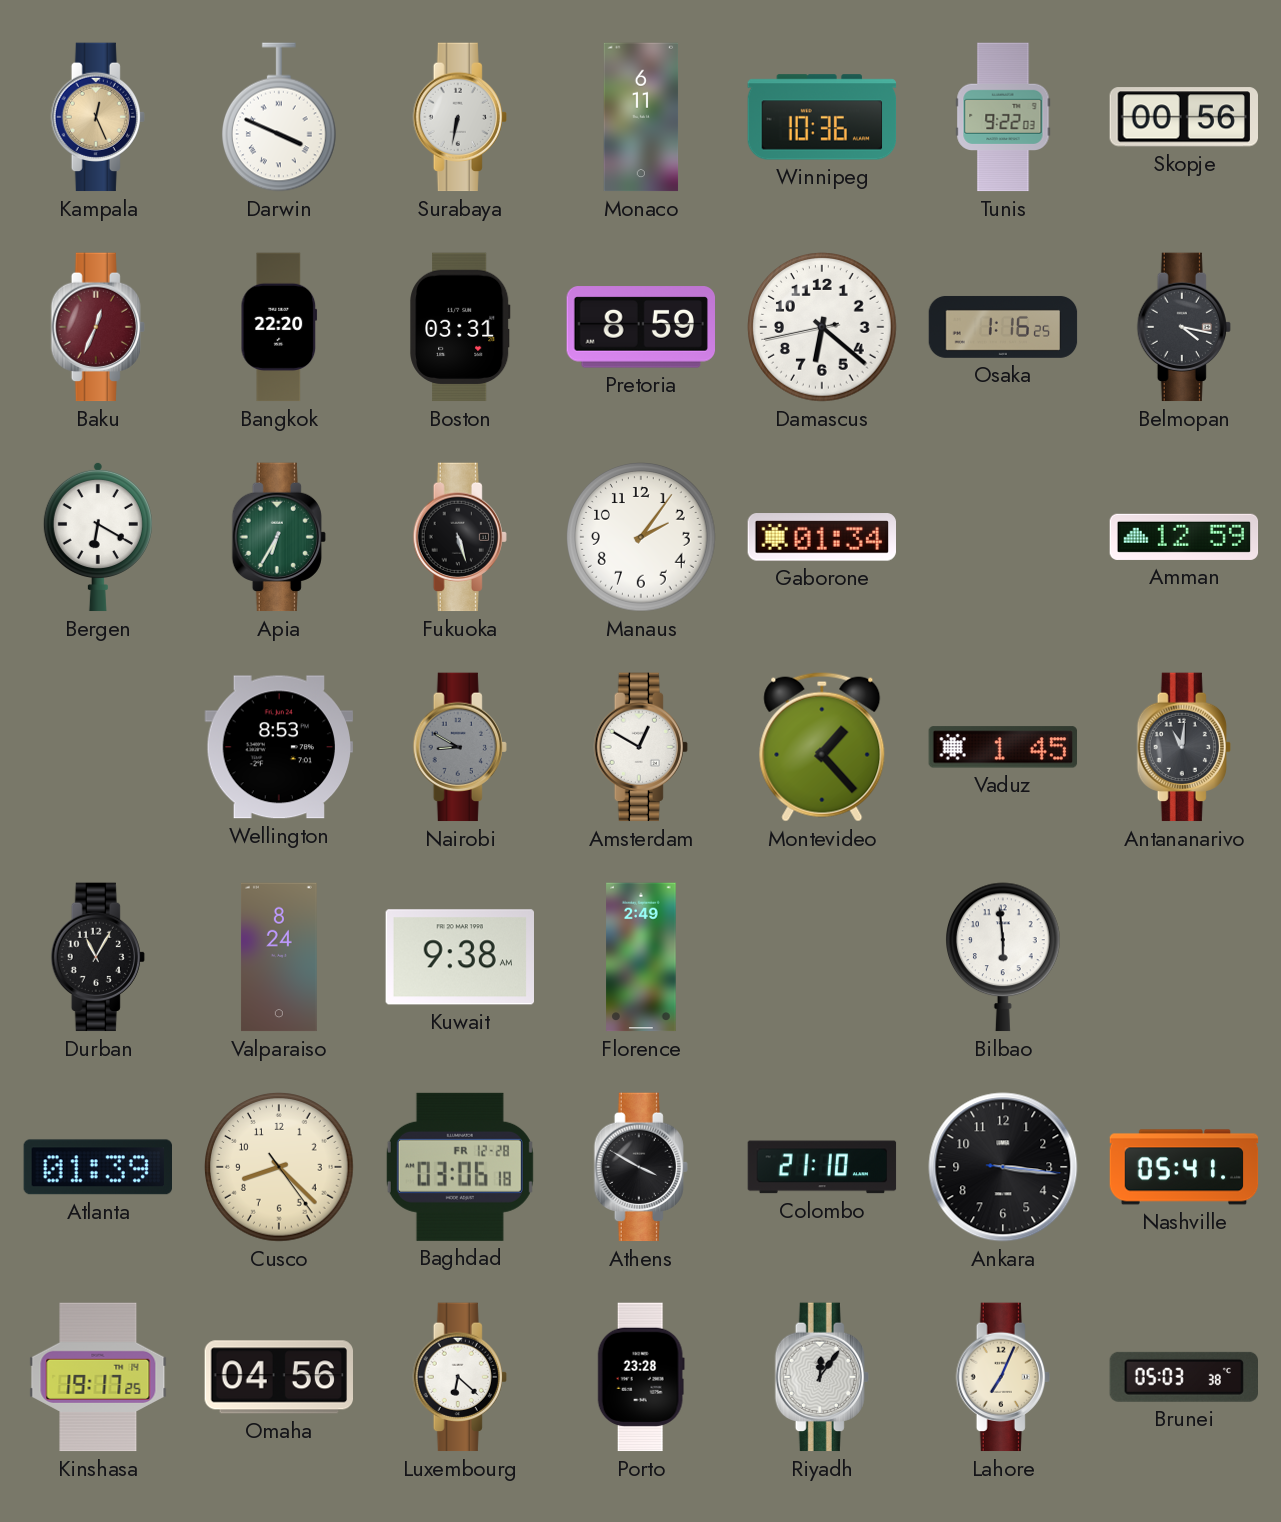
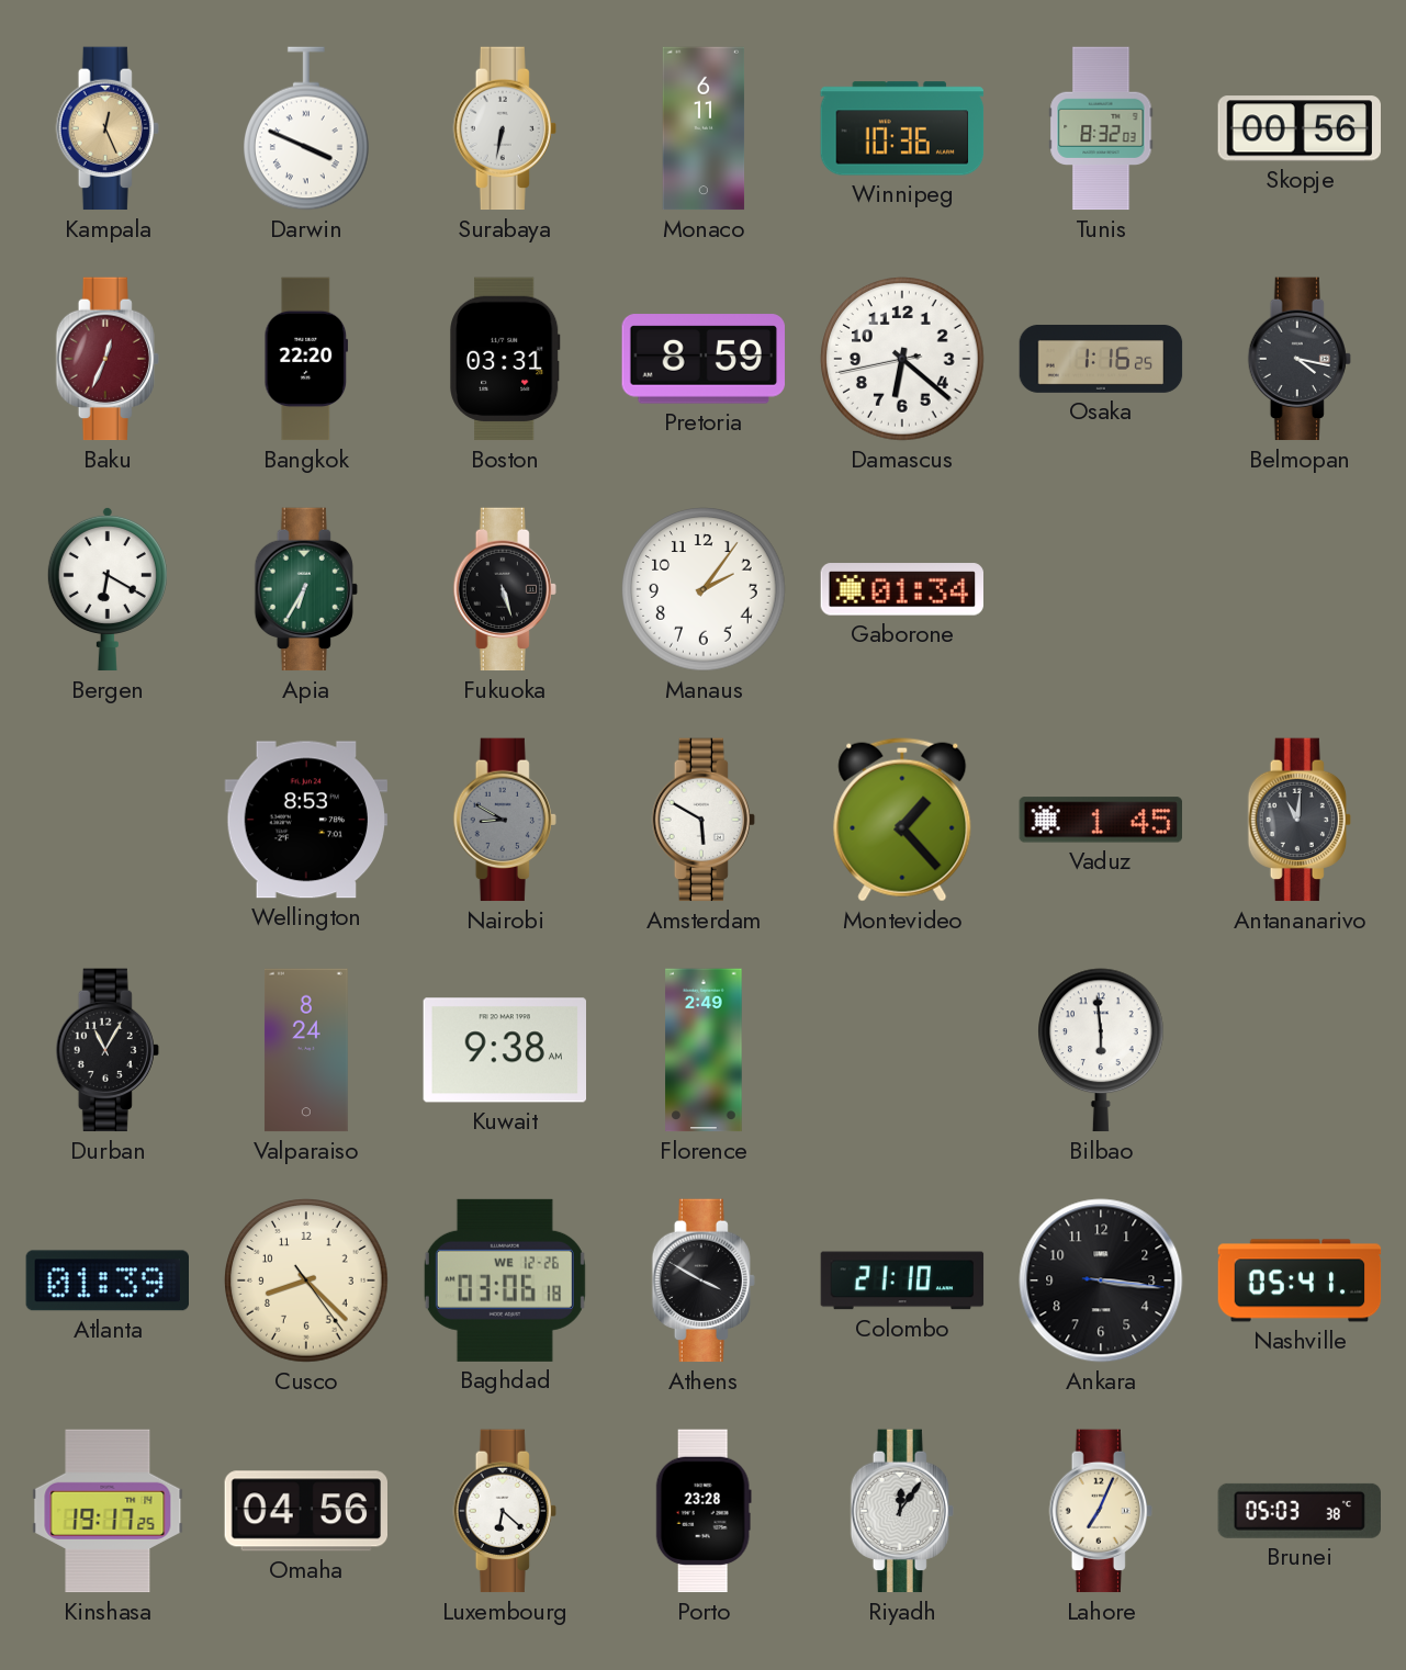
Tunis: 9:22 -> 8:32
Amman: 12:59 -> none
Amsterdam: 12:50 -> 5:50
Baghdad date: FR 12-28 -> WE 12-26
